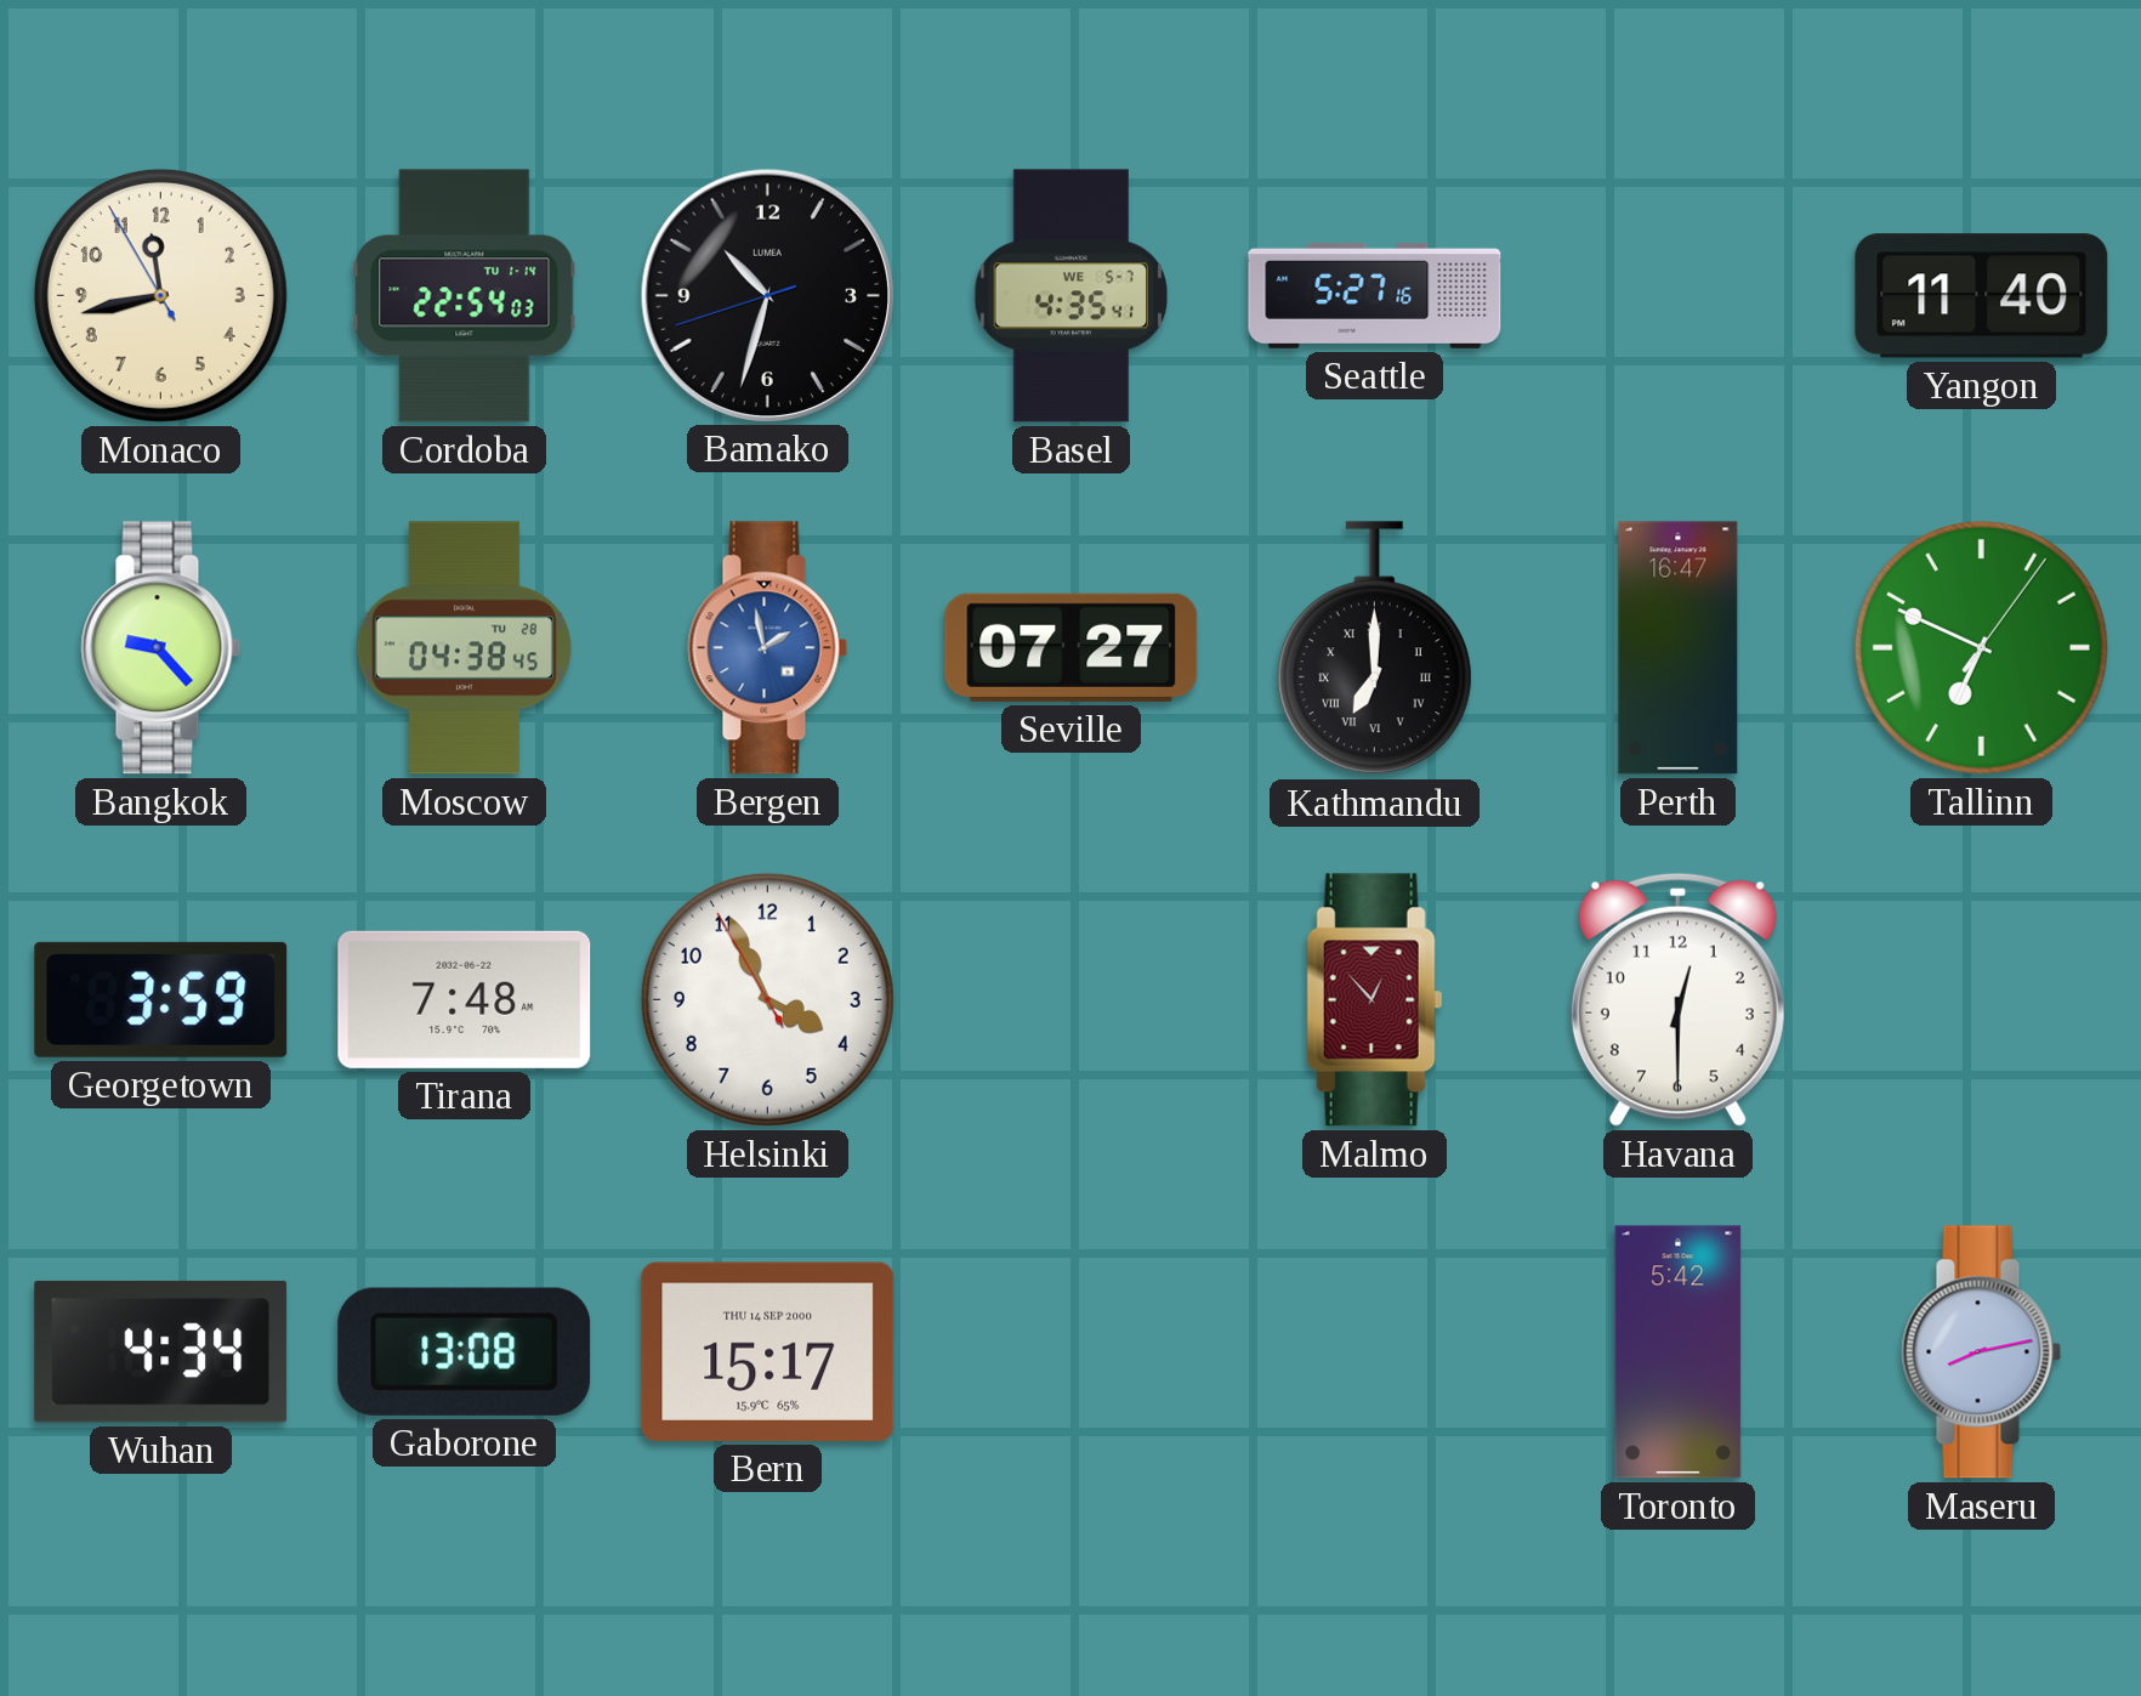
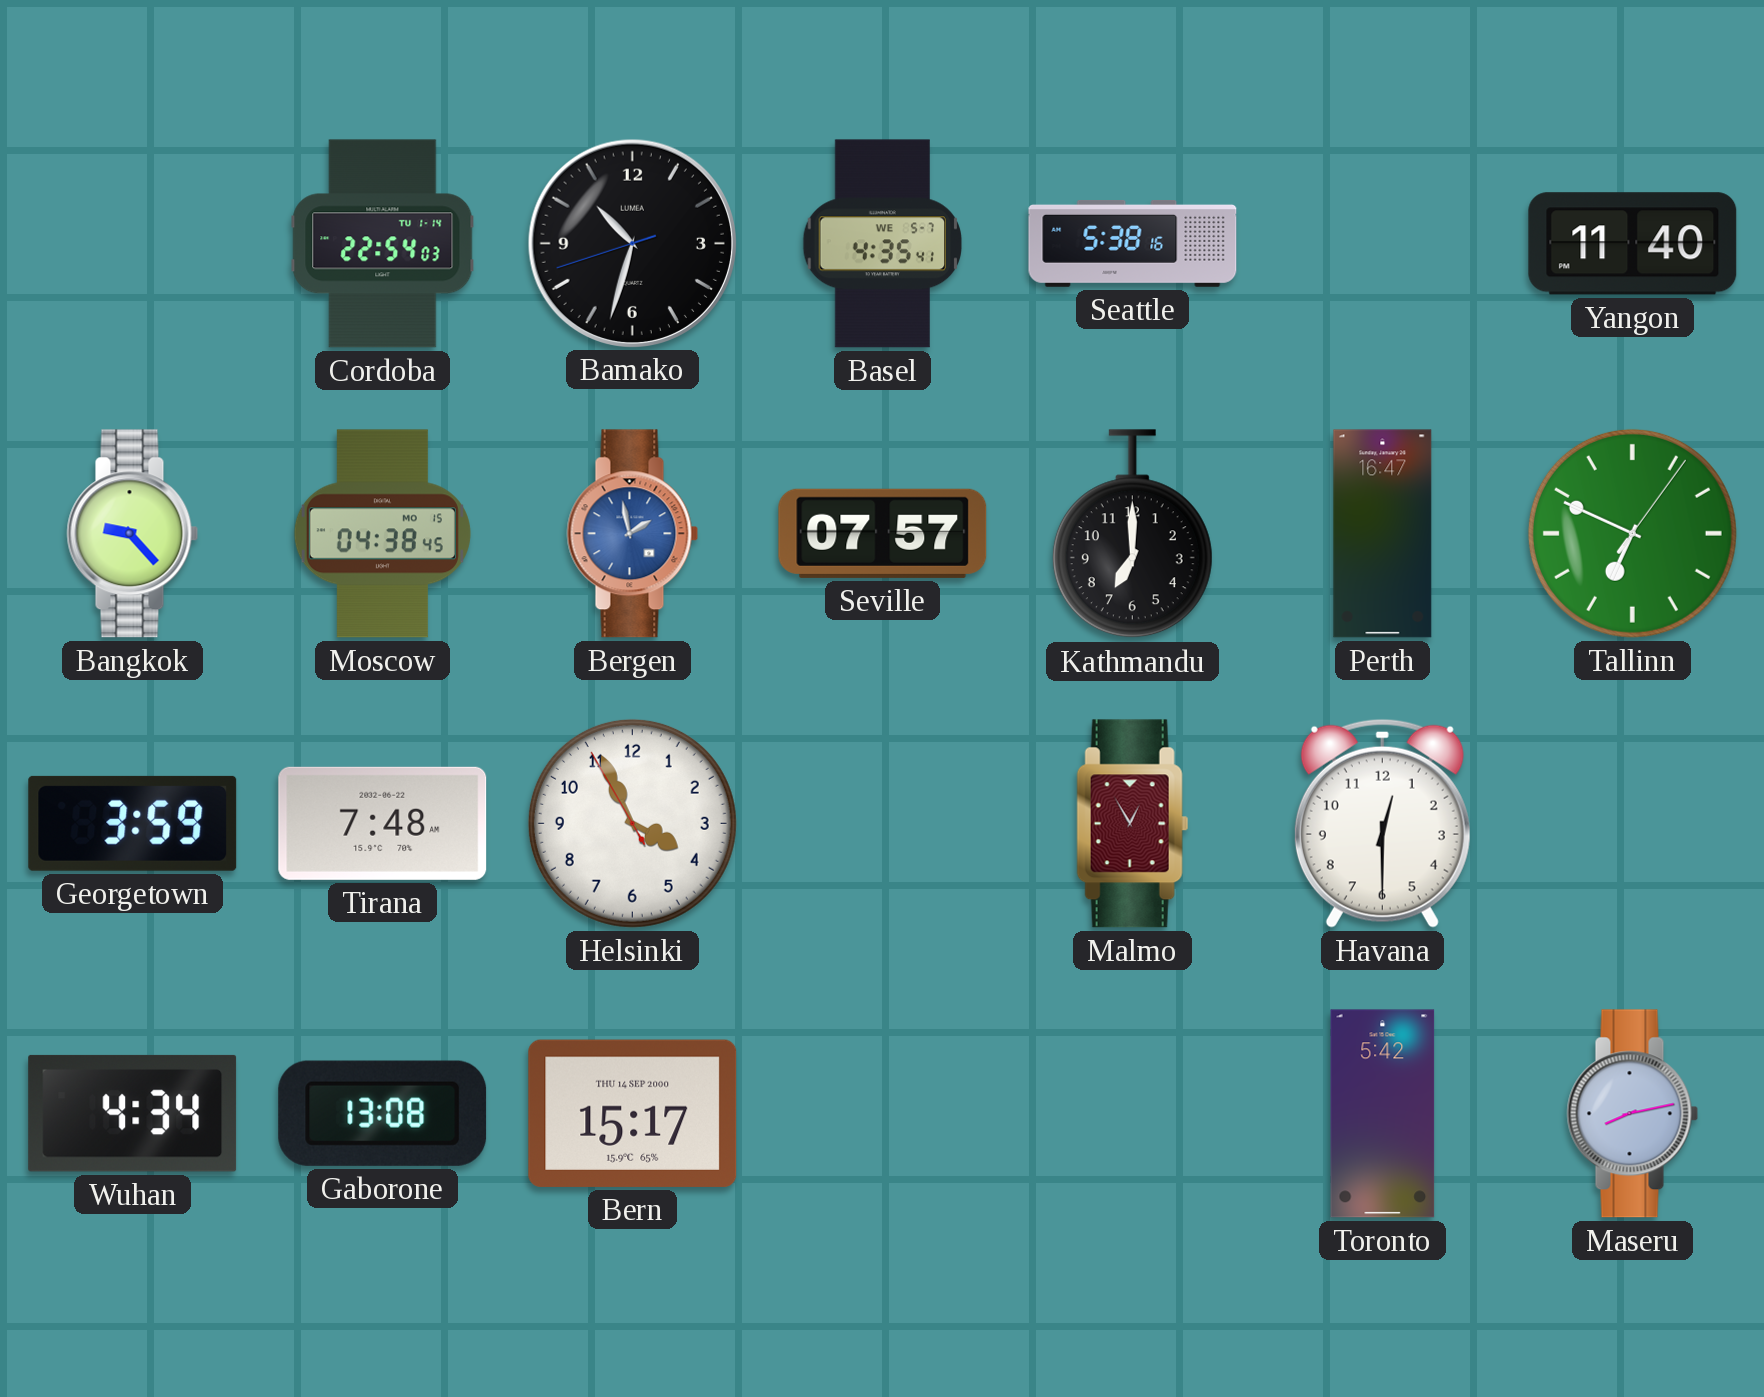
Monaco: 11:42 -> none
Seattle: 5:27 -> 5:38
Moscow date: TU 28 -> MO 15
Seville: 07:27 -> 07:57
Kathmandu numerals: Roman -> Arabic
Malmo: 12:53 -> 12:55
